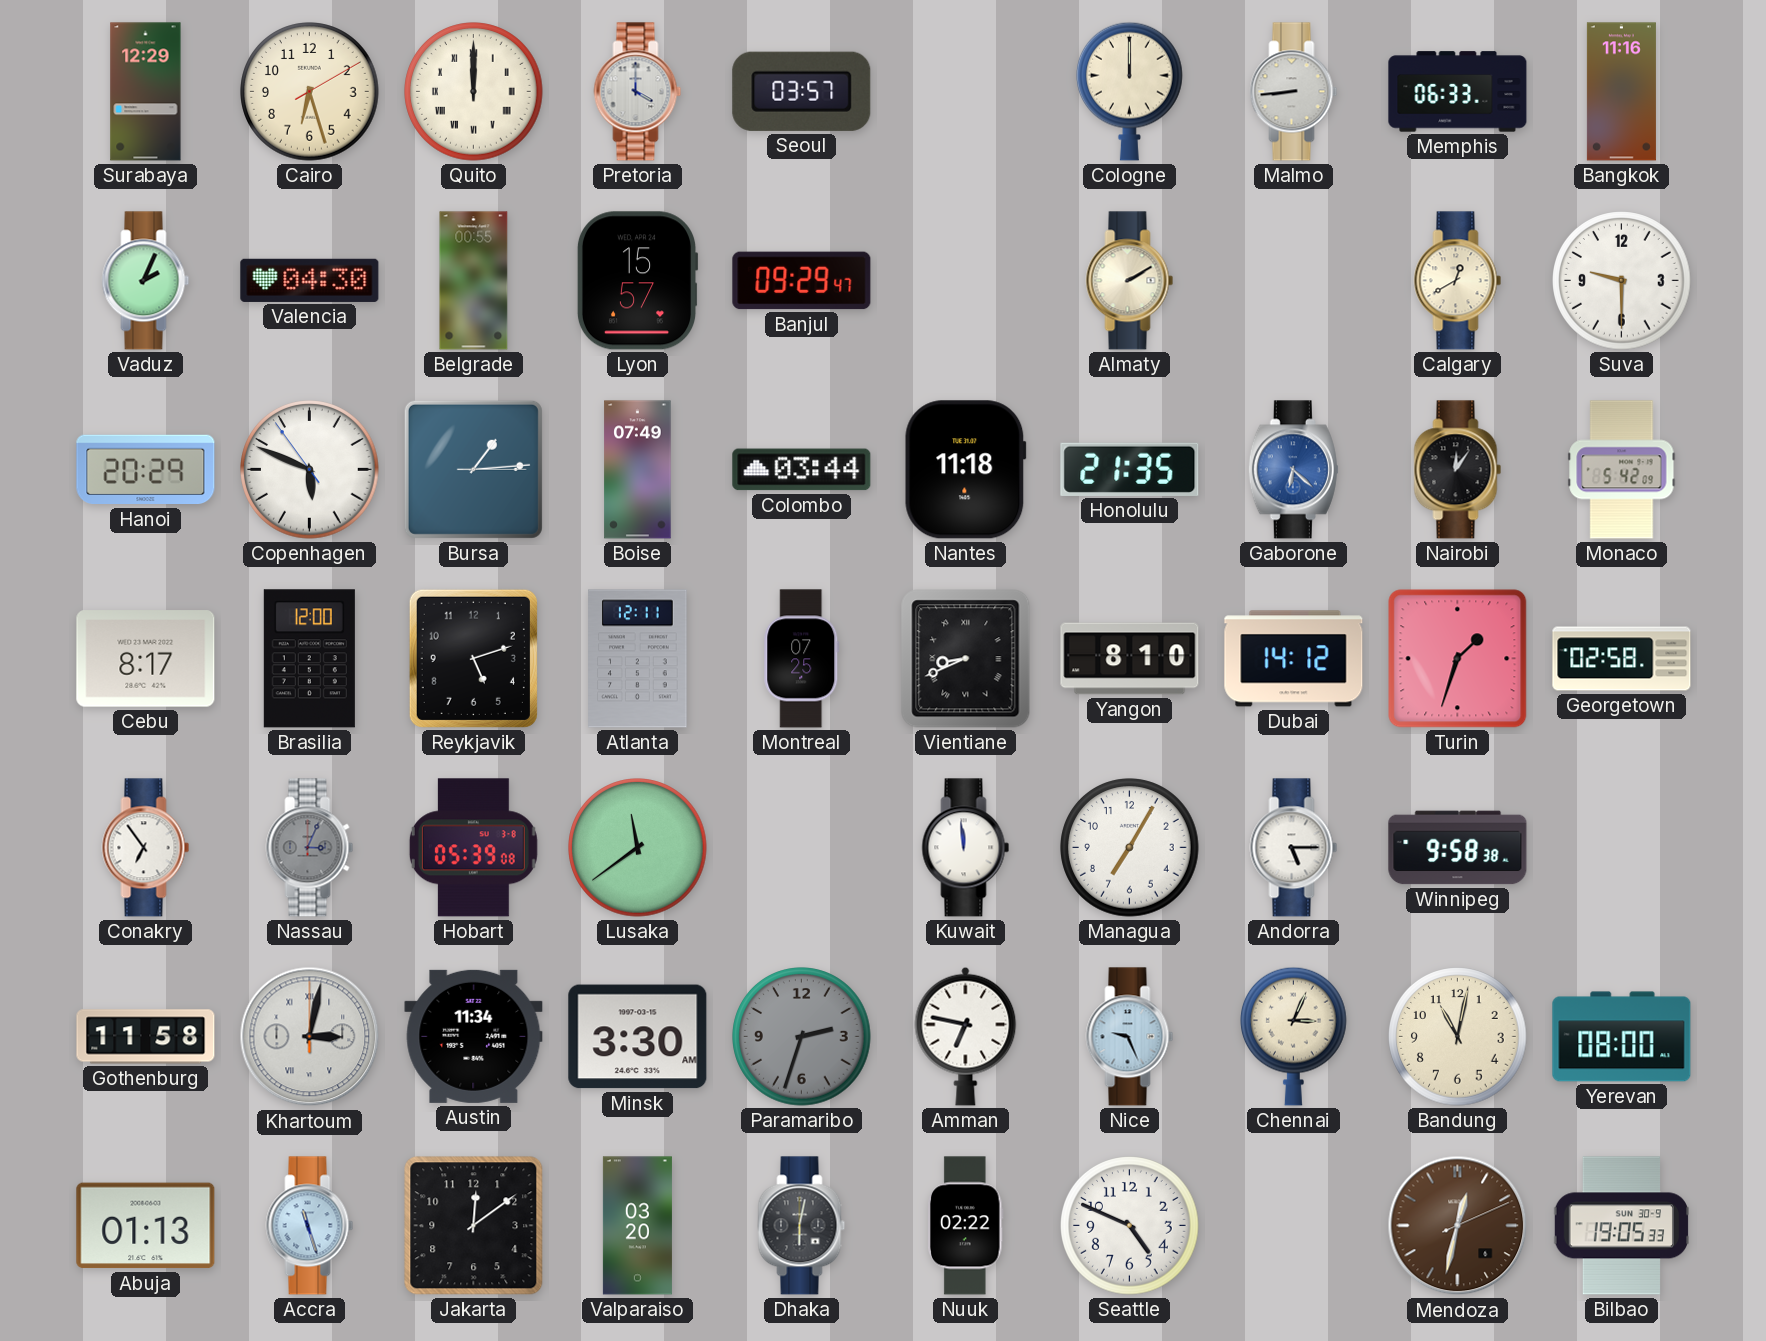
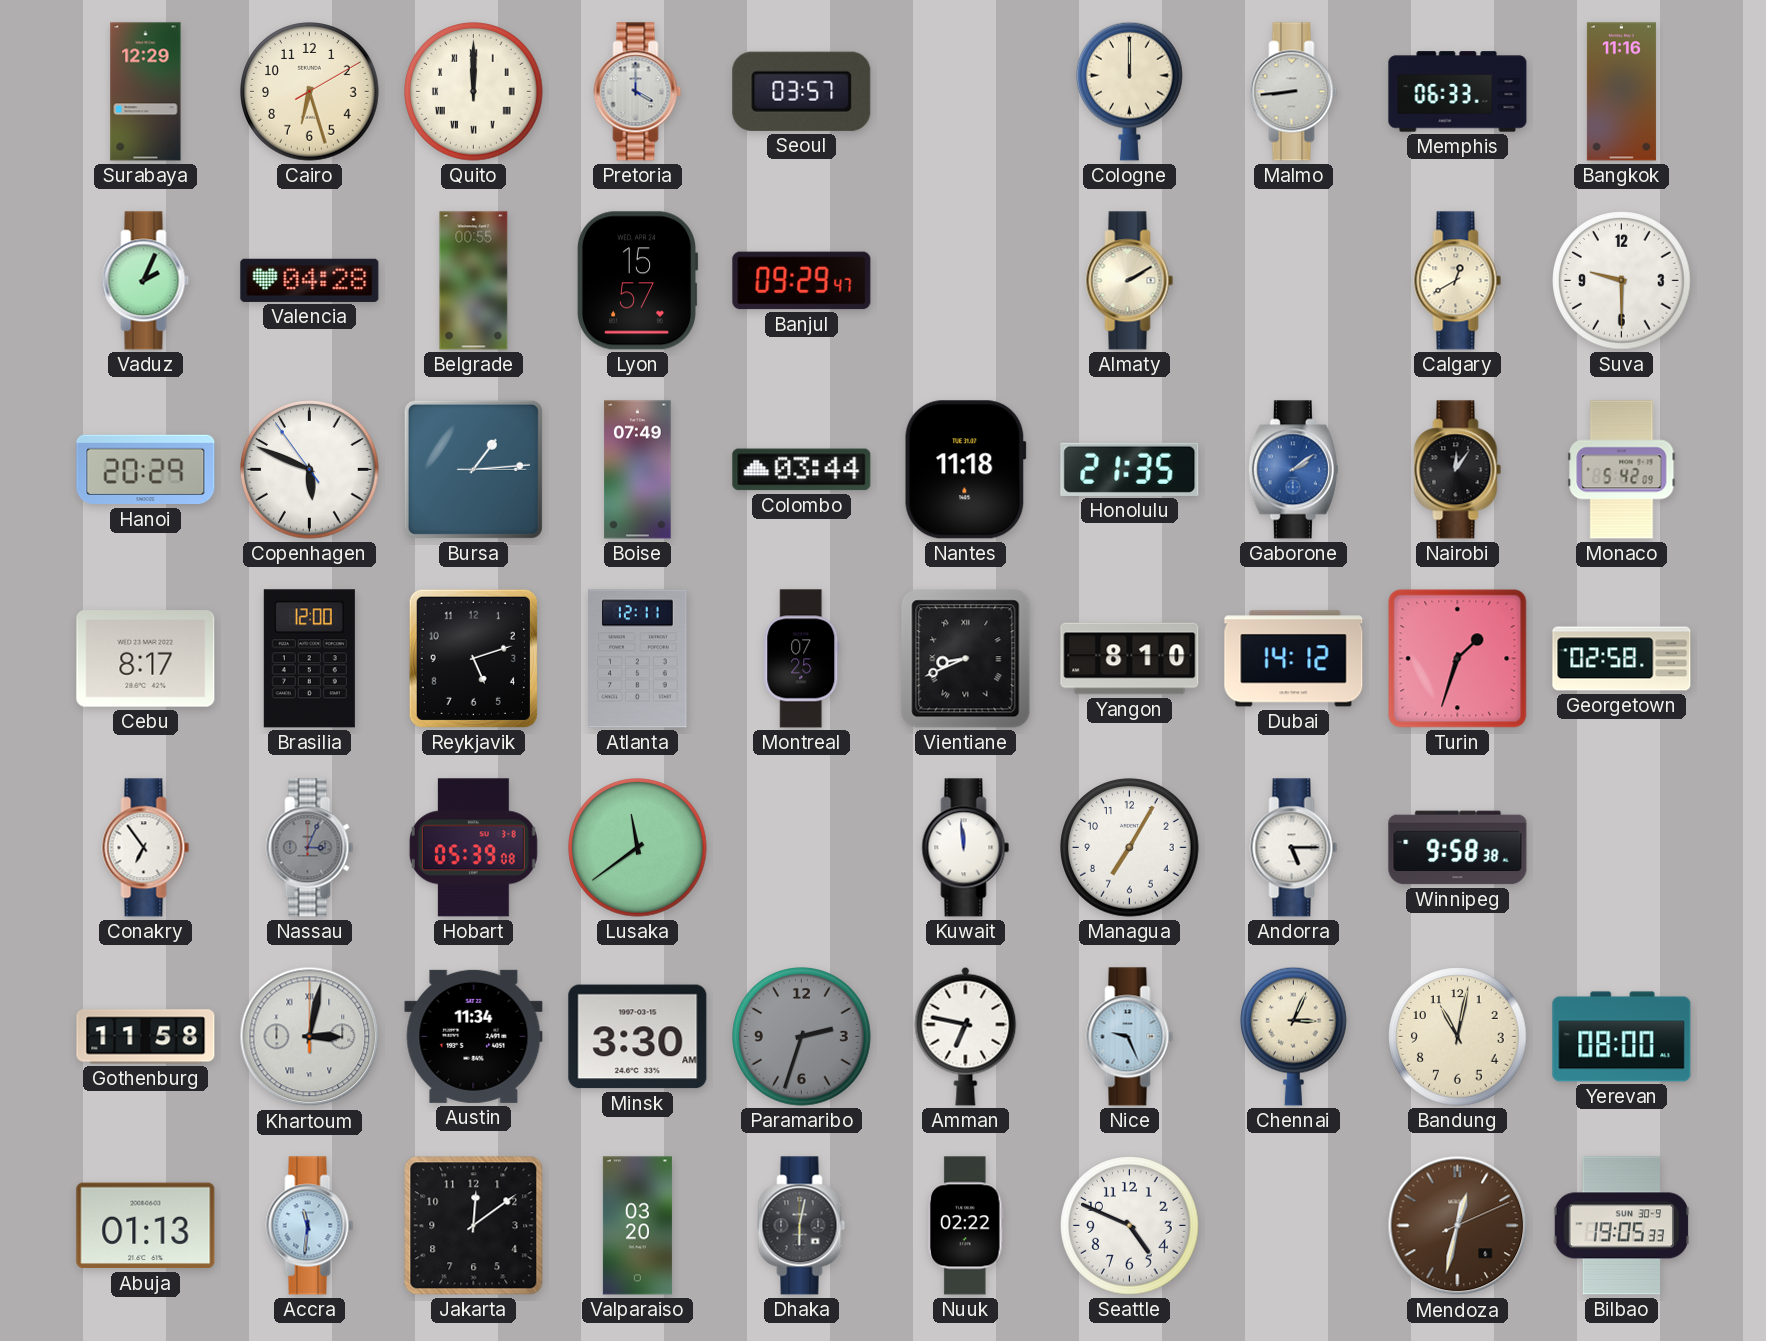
Valencia: 04:30 -> 04:28
Gaborone: 6:22 -> 2:09
Accra: 11:27 -> 11:31
